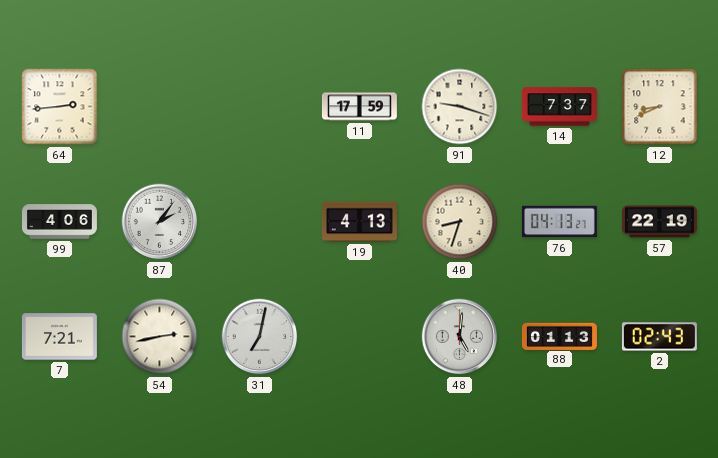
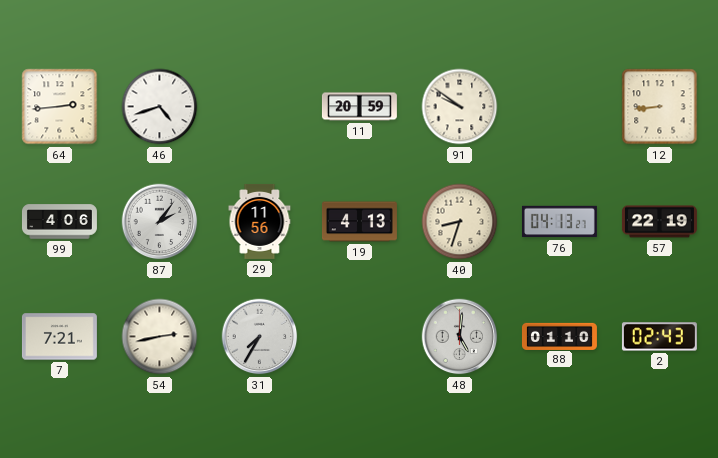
46: none -> 4:42
11: 17:59 -> 20:59
91: 9:18 -> 9:51
14: 7:37 -> none
12: 8:41 -> 8:44
29: none -> 11:56
31: 7:02 -> 7:35
88: 01:13 -> 01:10
